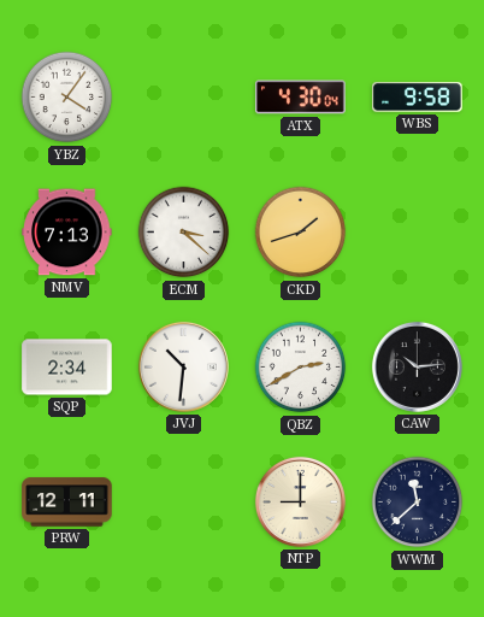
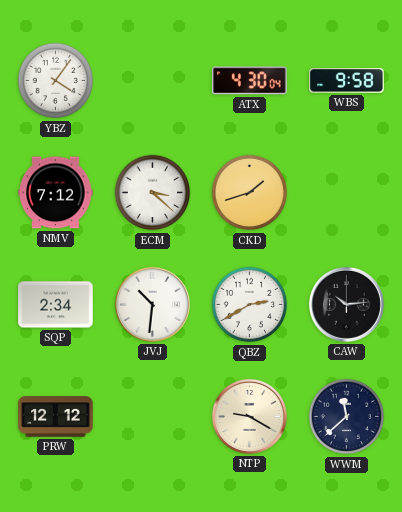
NMV: 7:13 -> 7:12
PRW: 12:11 -> 12:12
NTP: 9:00 -> 9:20
